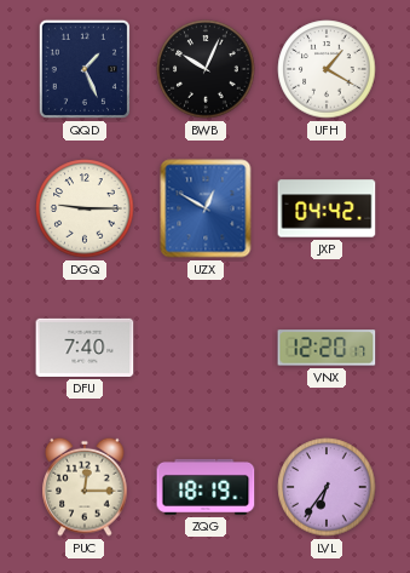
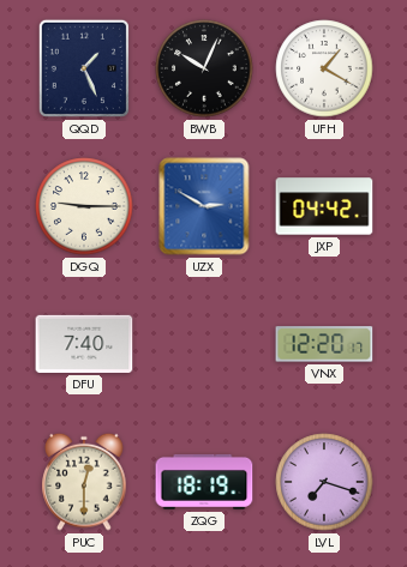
UZX: 12:50 -> 2:50
PUC: 12:15 -> 12:30
LVL: 6:36 -> 7:18
